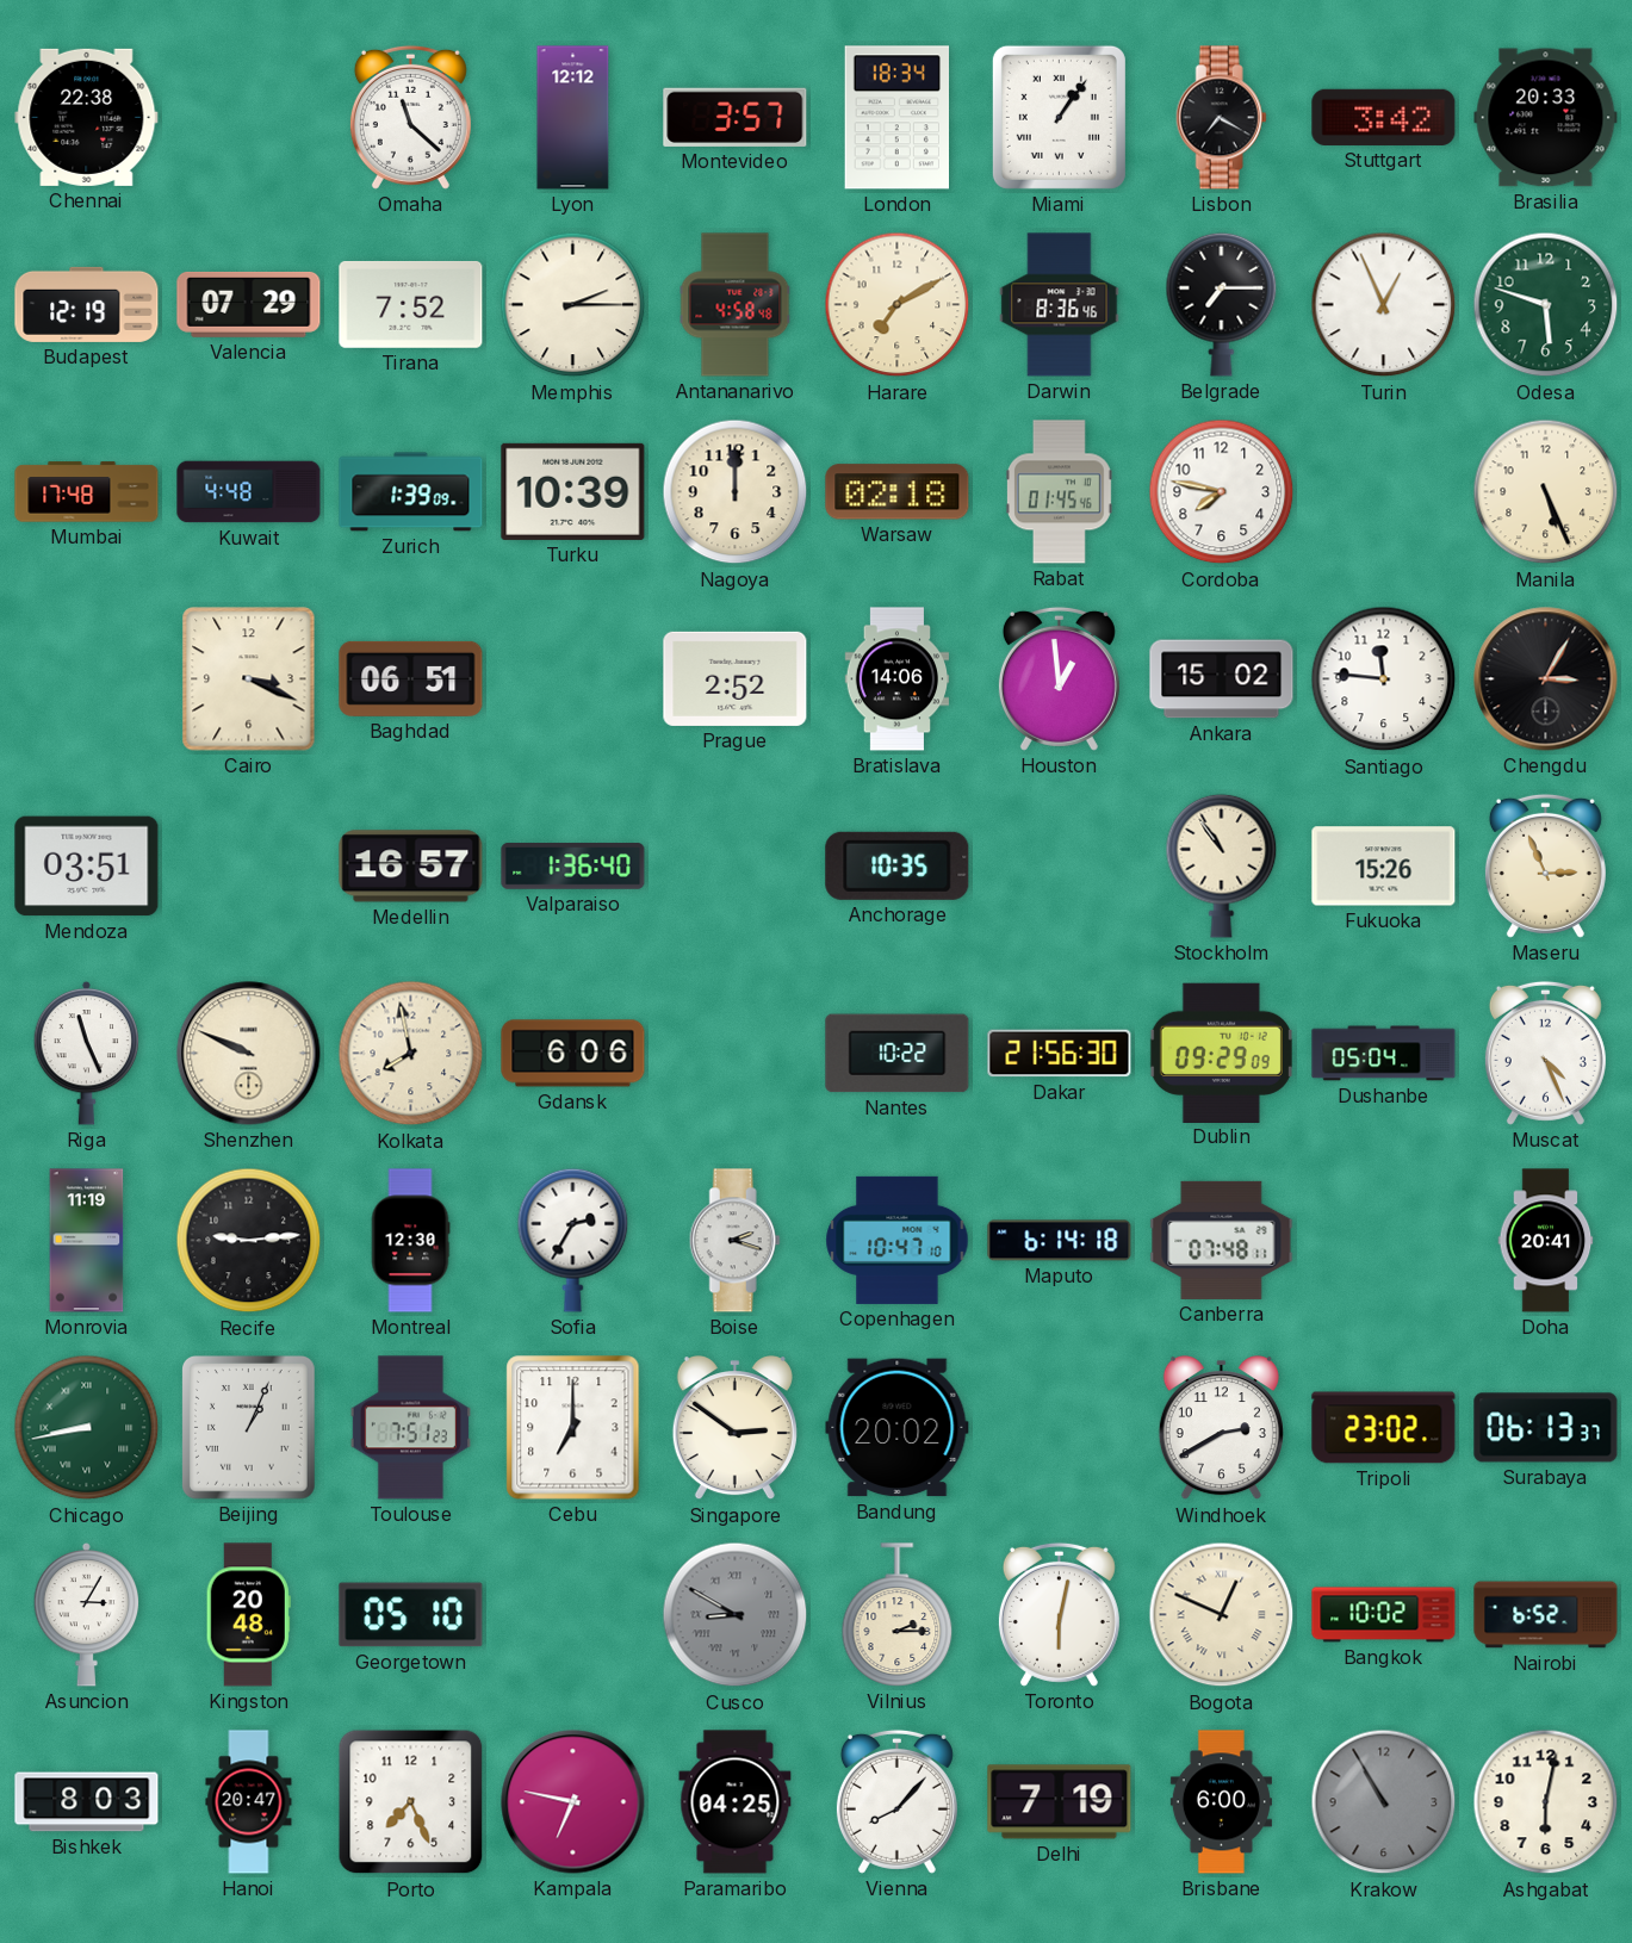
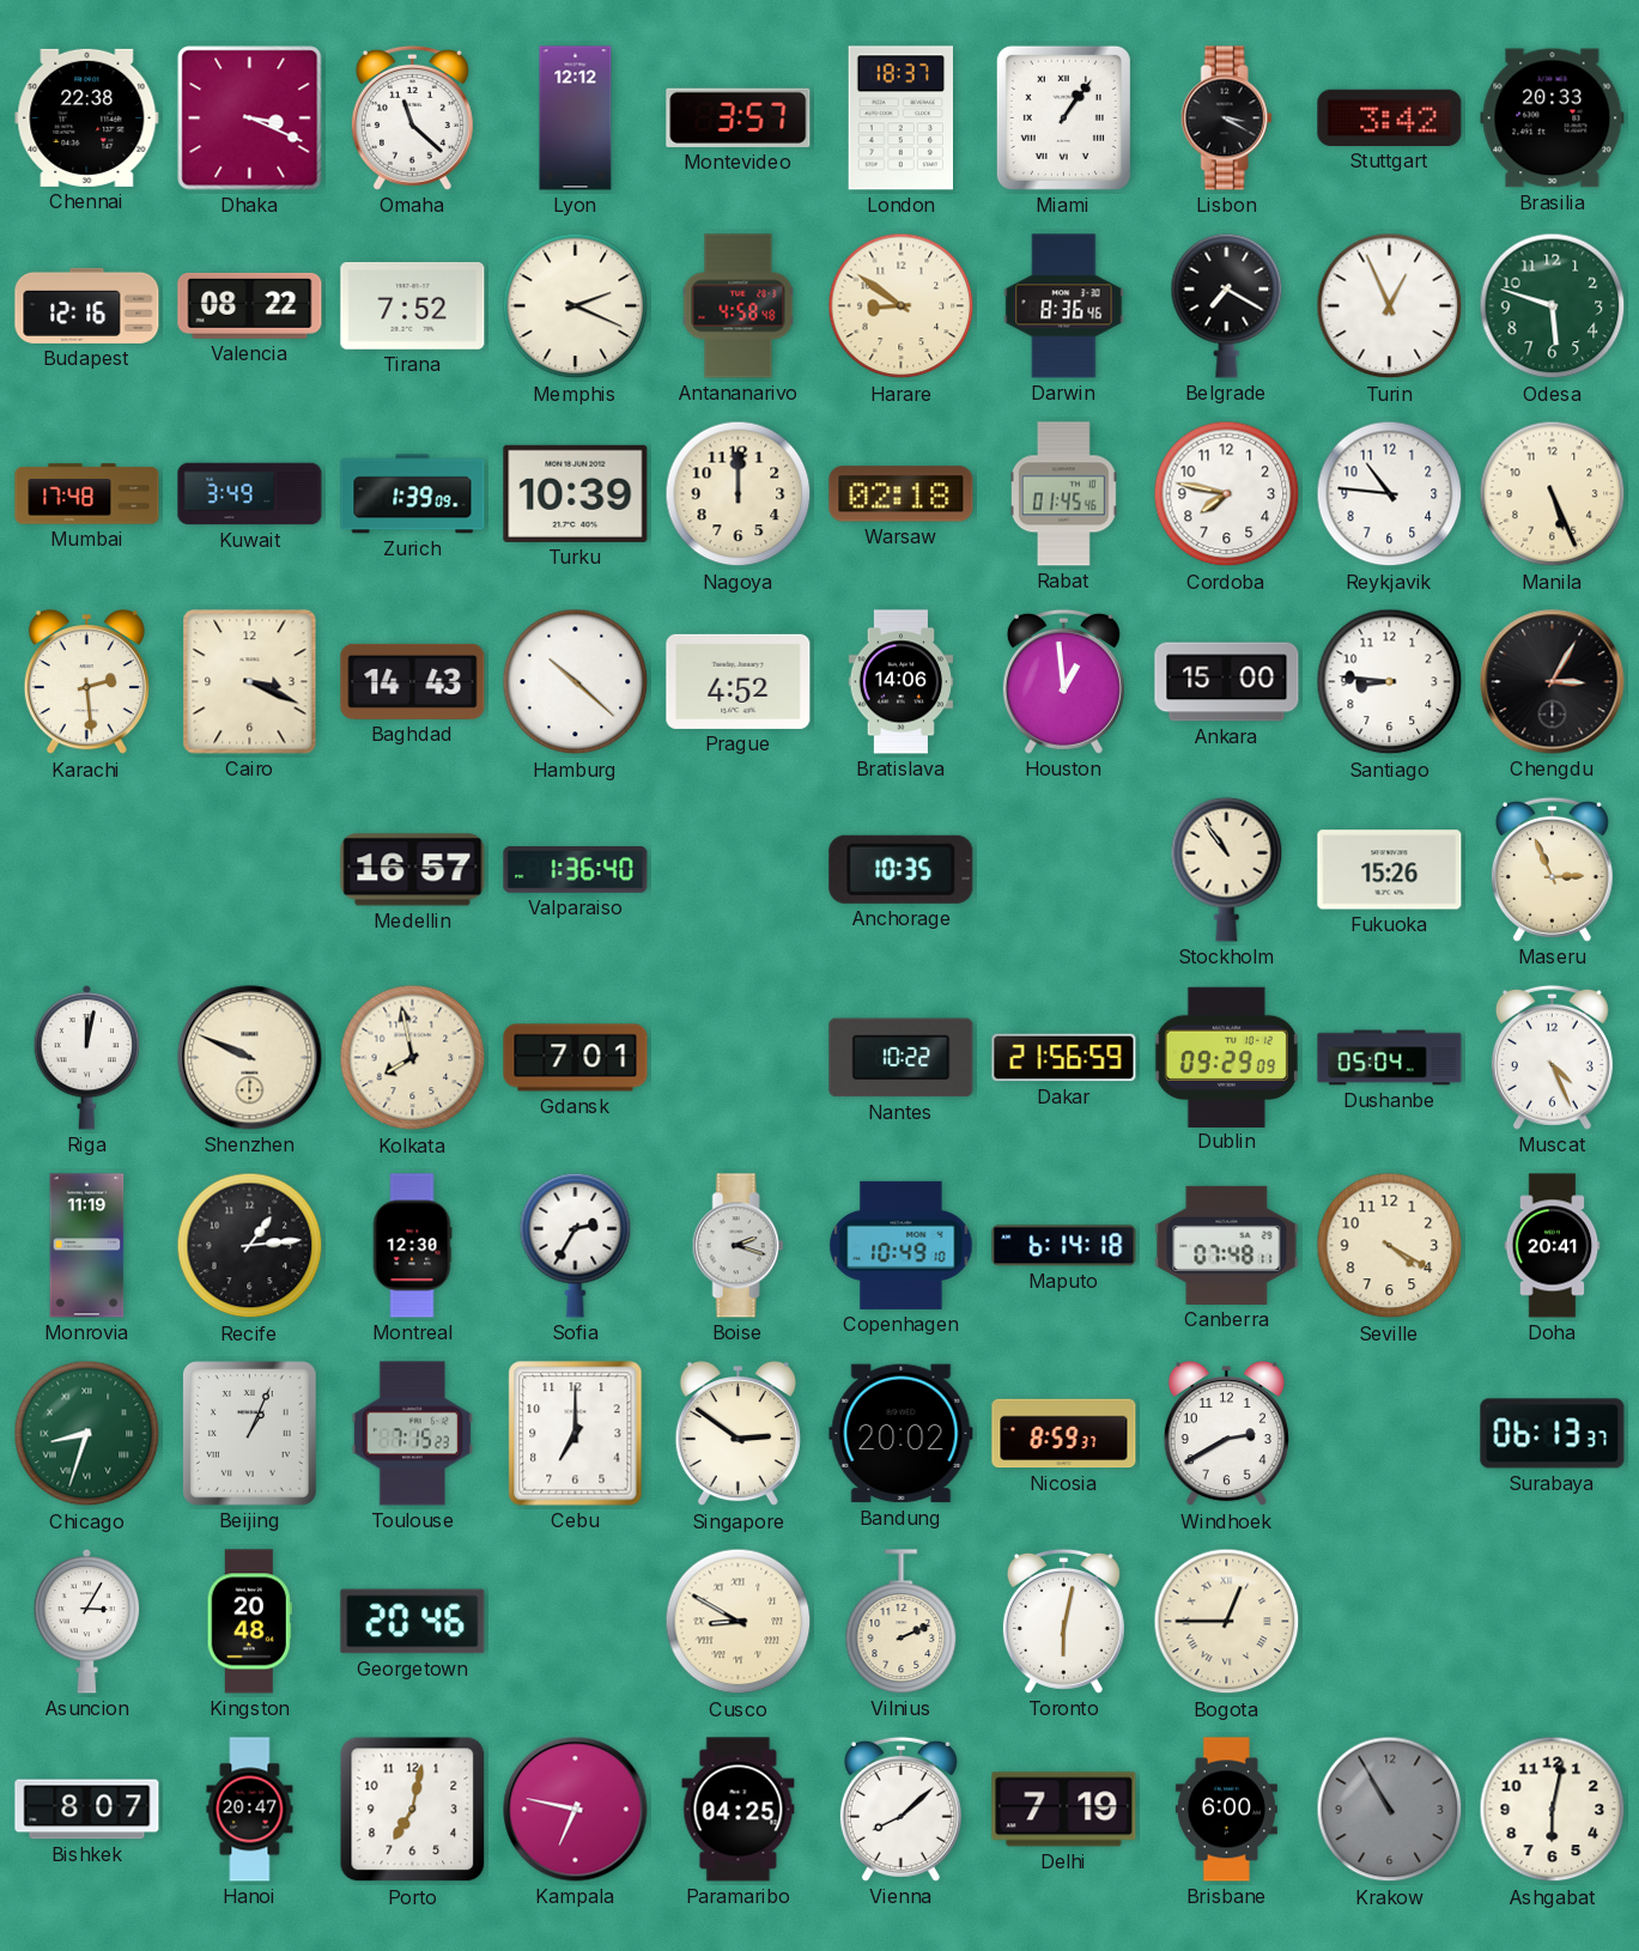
Dhaka: none -> 3:19
London: 18:34 -> 18:37
Lisbon: 7:20 -> 3:20
Budapest: 12:19 -> 12:16
Valencia: 07:29 -> 08:22
Memphis: 2:15 -> 2:19
Harare: 7:10 -> 8:51
Belgrade: 7:15 -> 7:20
Kuwait: 4:48 -> 3:49
Reykjavik: none -> 10:46
Karachi: none -> 2:29
Baghdad: 06:51 -> 14:43
Hamburg: none -> 10:22
Prague: 2:52 -> 4:52
Ankara: 15:02 -> 15:00
Santiago: 11:46 -> 8:46
Mendoza: 03:51 -> none
Riga: 11:26 -> 12:02
Gdansk: 6:06 -> 7:01
Dakar: 21:56:30 -> 21:56:59
Recife: 9:14 -> 1:14
Copenhagen: 10:47 -> 10:49
Seville: none -> 4:20
Chicago: 8:43 -> 8:33
Toulouse: 7:51 -> 7:15
Nicosia: none -> 8:59
Tripoli: 23:02 -> none
Georgetown: 05:10 -> 20:46
Cusco dial: grey -> cream
Vilnius: 2:15 -> 2:11
Bogota: 12:49 -> 12:45
Bangkok: 10:02 -> none
Nairobi: 6:52 -> none
Bishkek: 8:03 -> 8:07
Porto: 7:26 -> 7:02
Vienna: 8:07 -> 8:08
